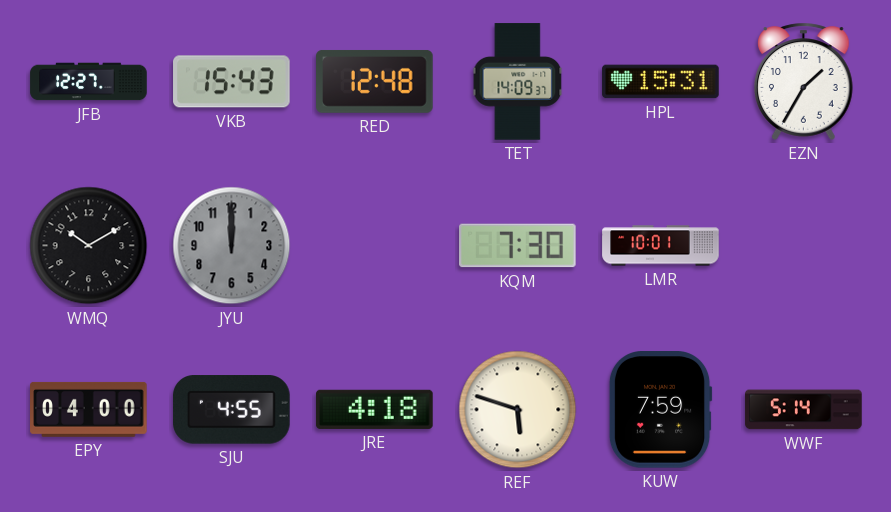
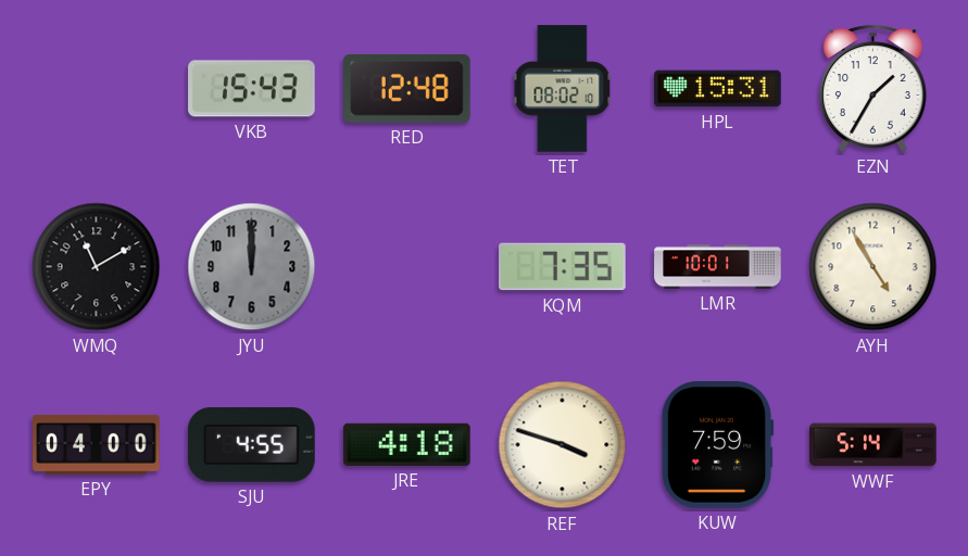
JFB: 12:27 -> none
TET: 14:09 -> 08:02
WMQ: 10:10 -> 11:10
KQM: 7:30 -> 7:35
AYH: none -> 4:55
REF: 5:48 -> 3:48
